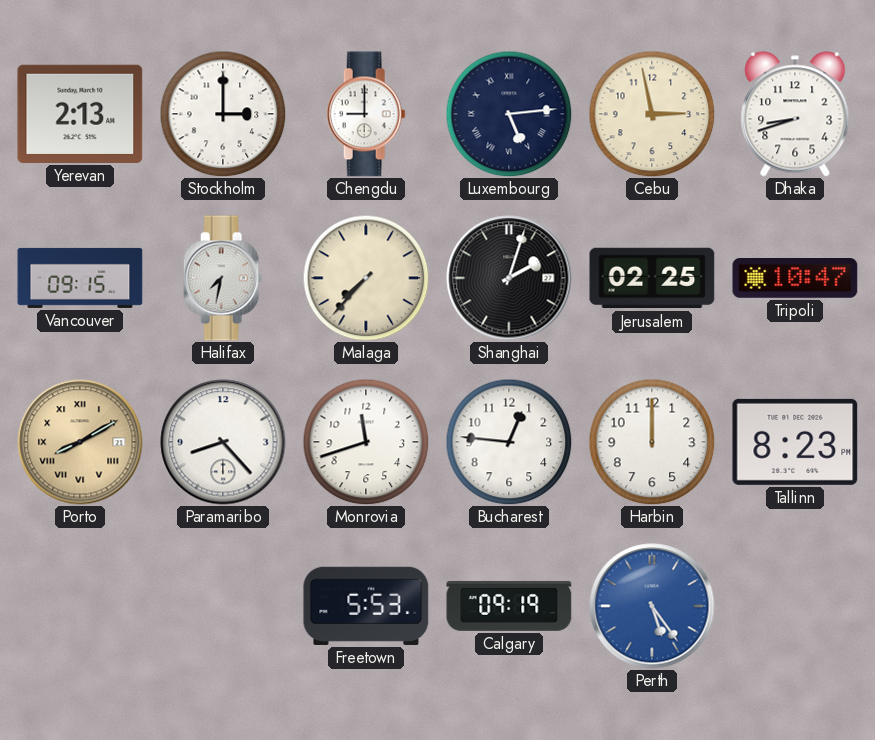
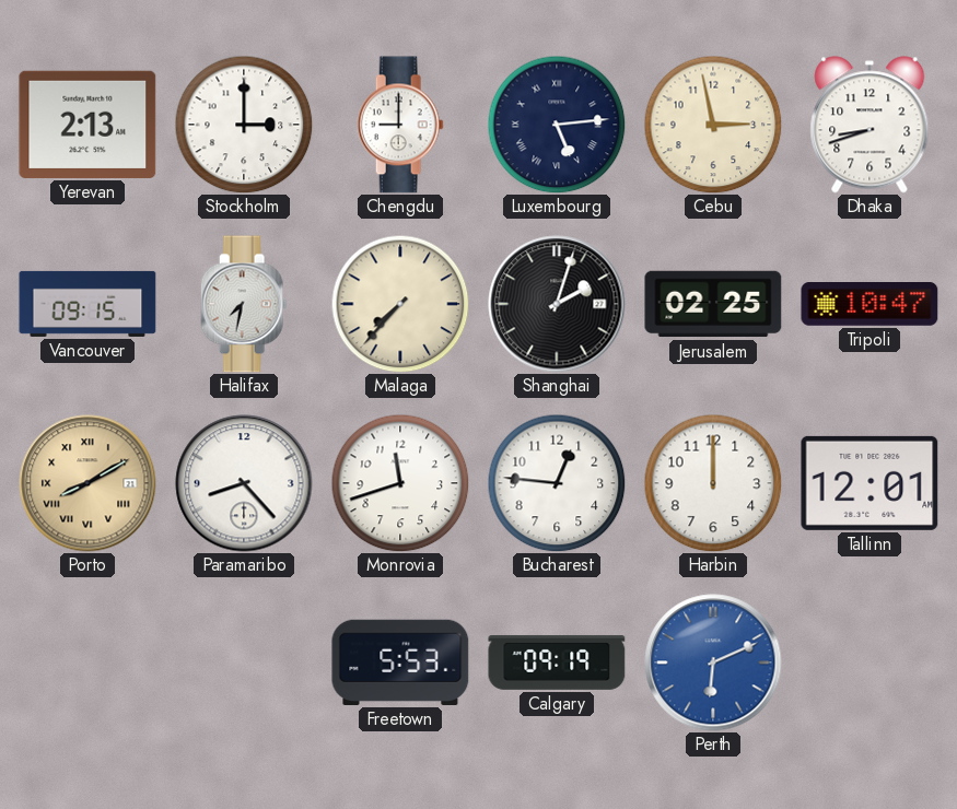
Tallinn: 8:23 -> 12:01
Perth: 5:24 -> 6:11
